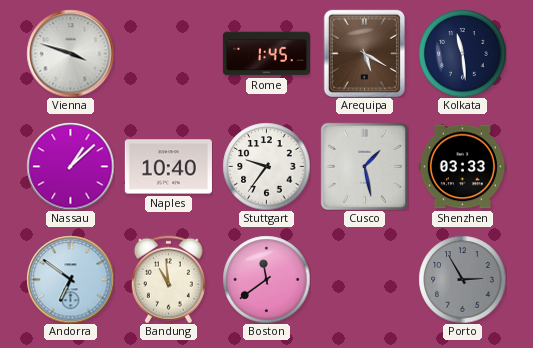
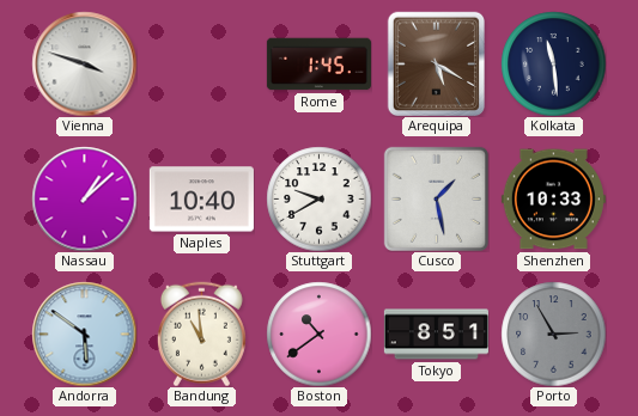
Stuttgart: 9:36 -> 9:40
Shenzhen: 03:33 -> 10:33
Andorra: 6:51 -> 5:51
Boston: 11:39 -> 10:39
Tokyo: none -> 8:51
